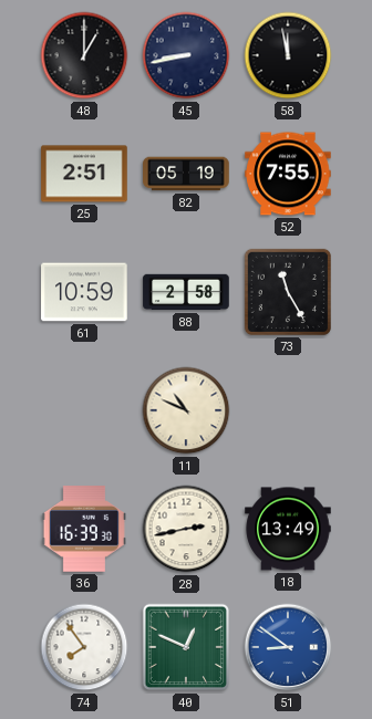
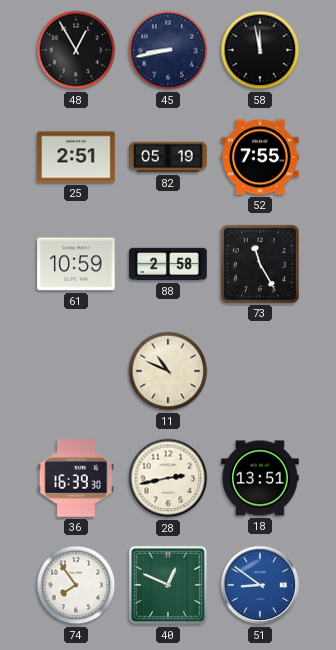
48: 1:00 -> 12:55
18: 13:49 -> 13:51
